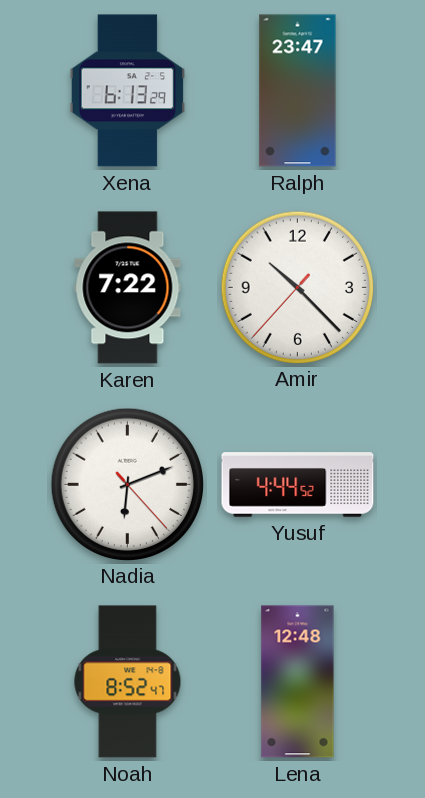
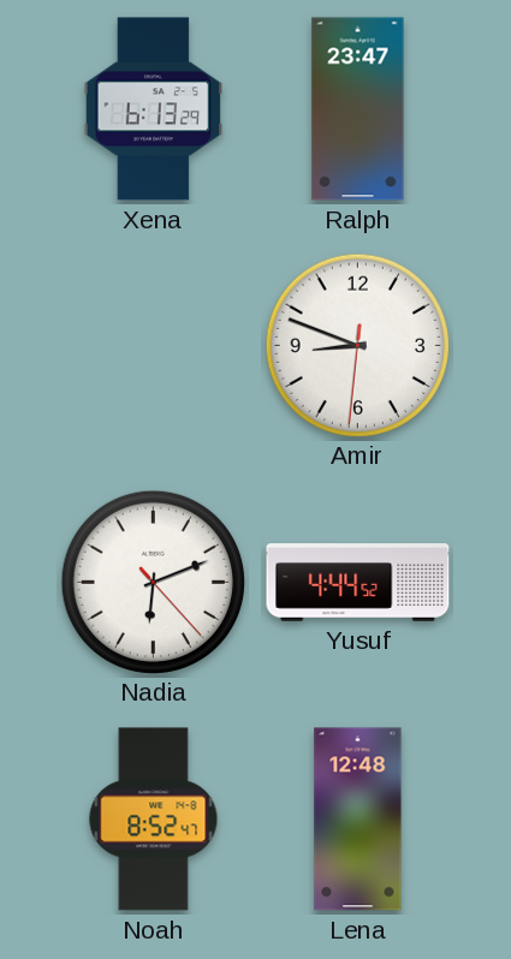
Karen: 7:22 -> none
Amir: 10:22 -> 8:48
